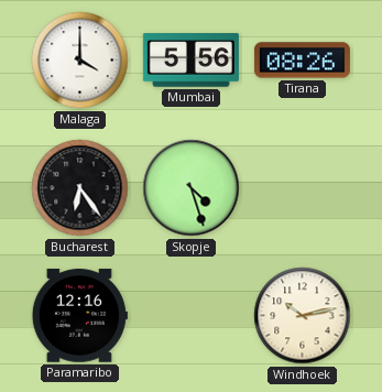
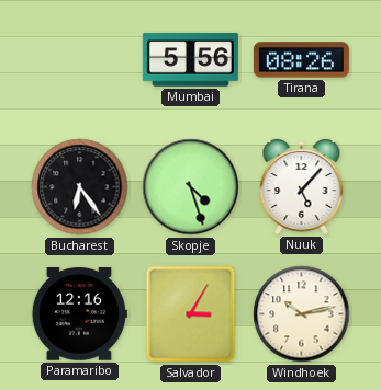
Malaga: 4:00 -> none
Nuuk: none -> 5:07
Salvador: none -> 3:05
